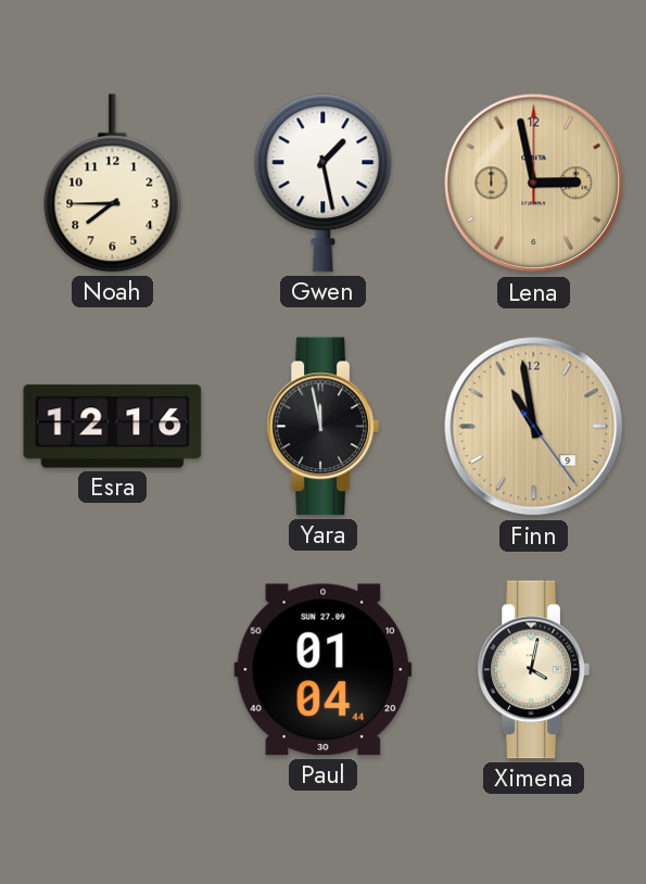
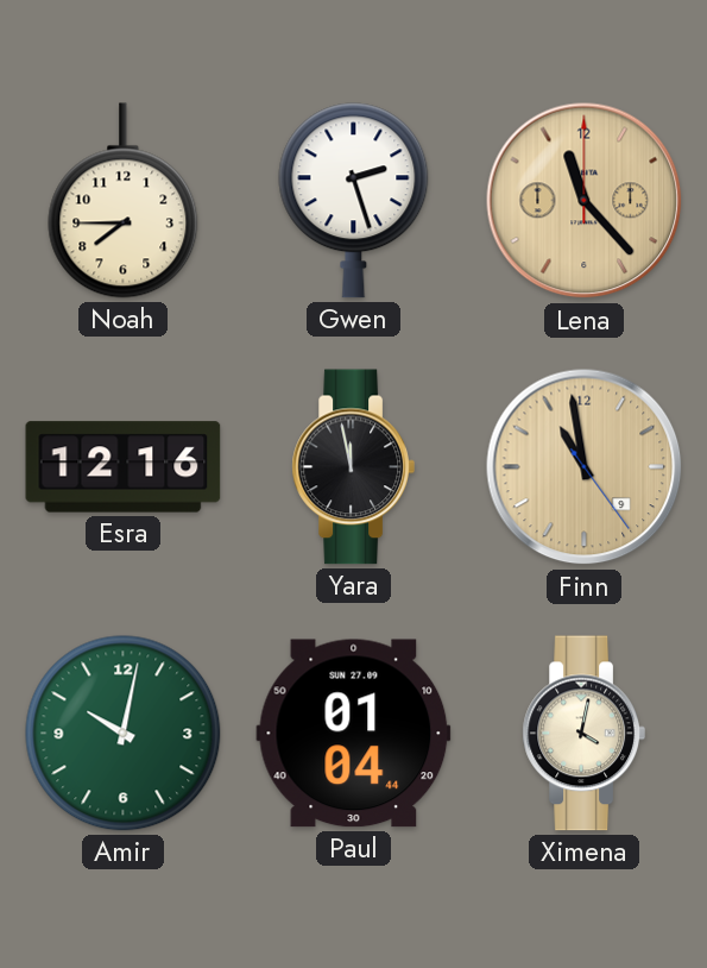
Gwen: 1:28 -> 2:27
Lena: 2:58 -> 11:23
Amir: none -> 10:02
